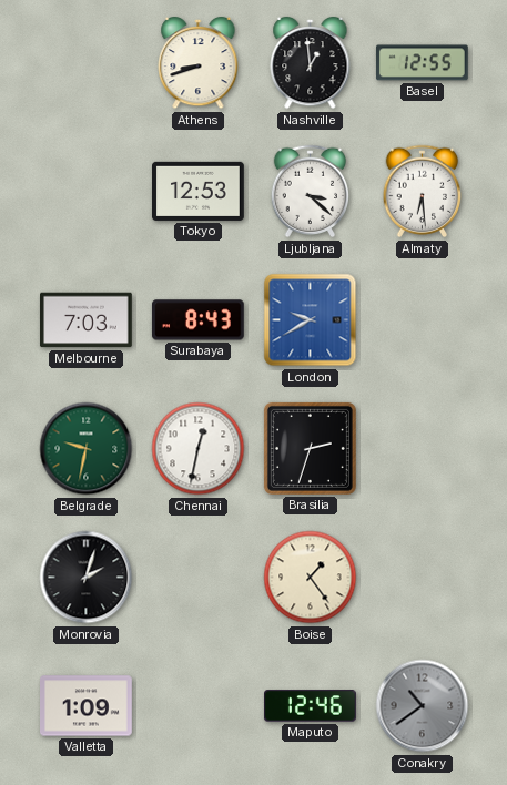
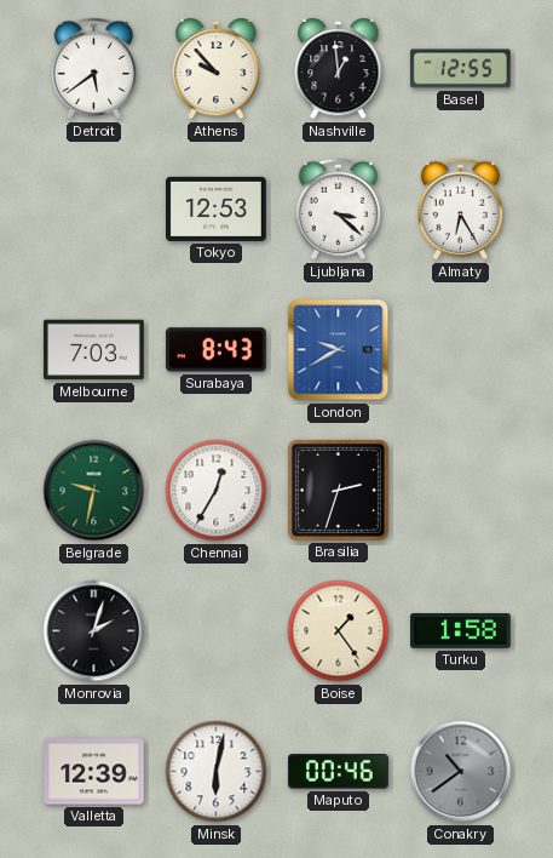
Detroit: none -> 5:39
Athens: 8:42 -> 9:53
Almaty: 6:29 -> 6:25
Chennai: 12:32 -> 12:35
Turku: none -> 1:58
Valletta: 1:09 -> 12:39
Minsk: none -> 6:02
Maputo: 12:46 -> 00:46
